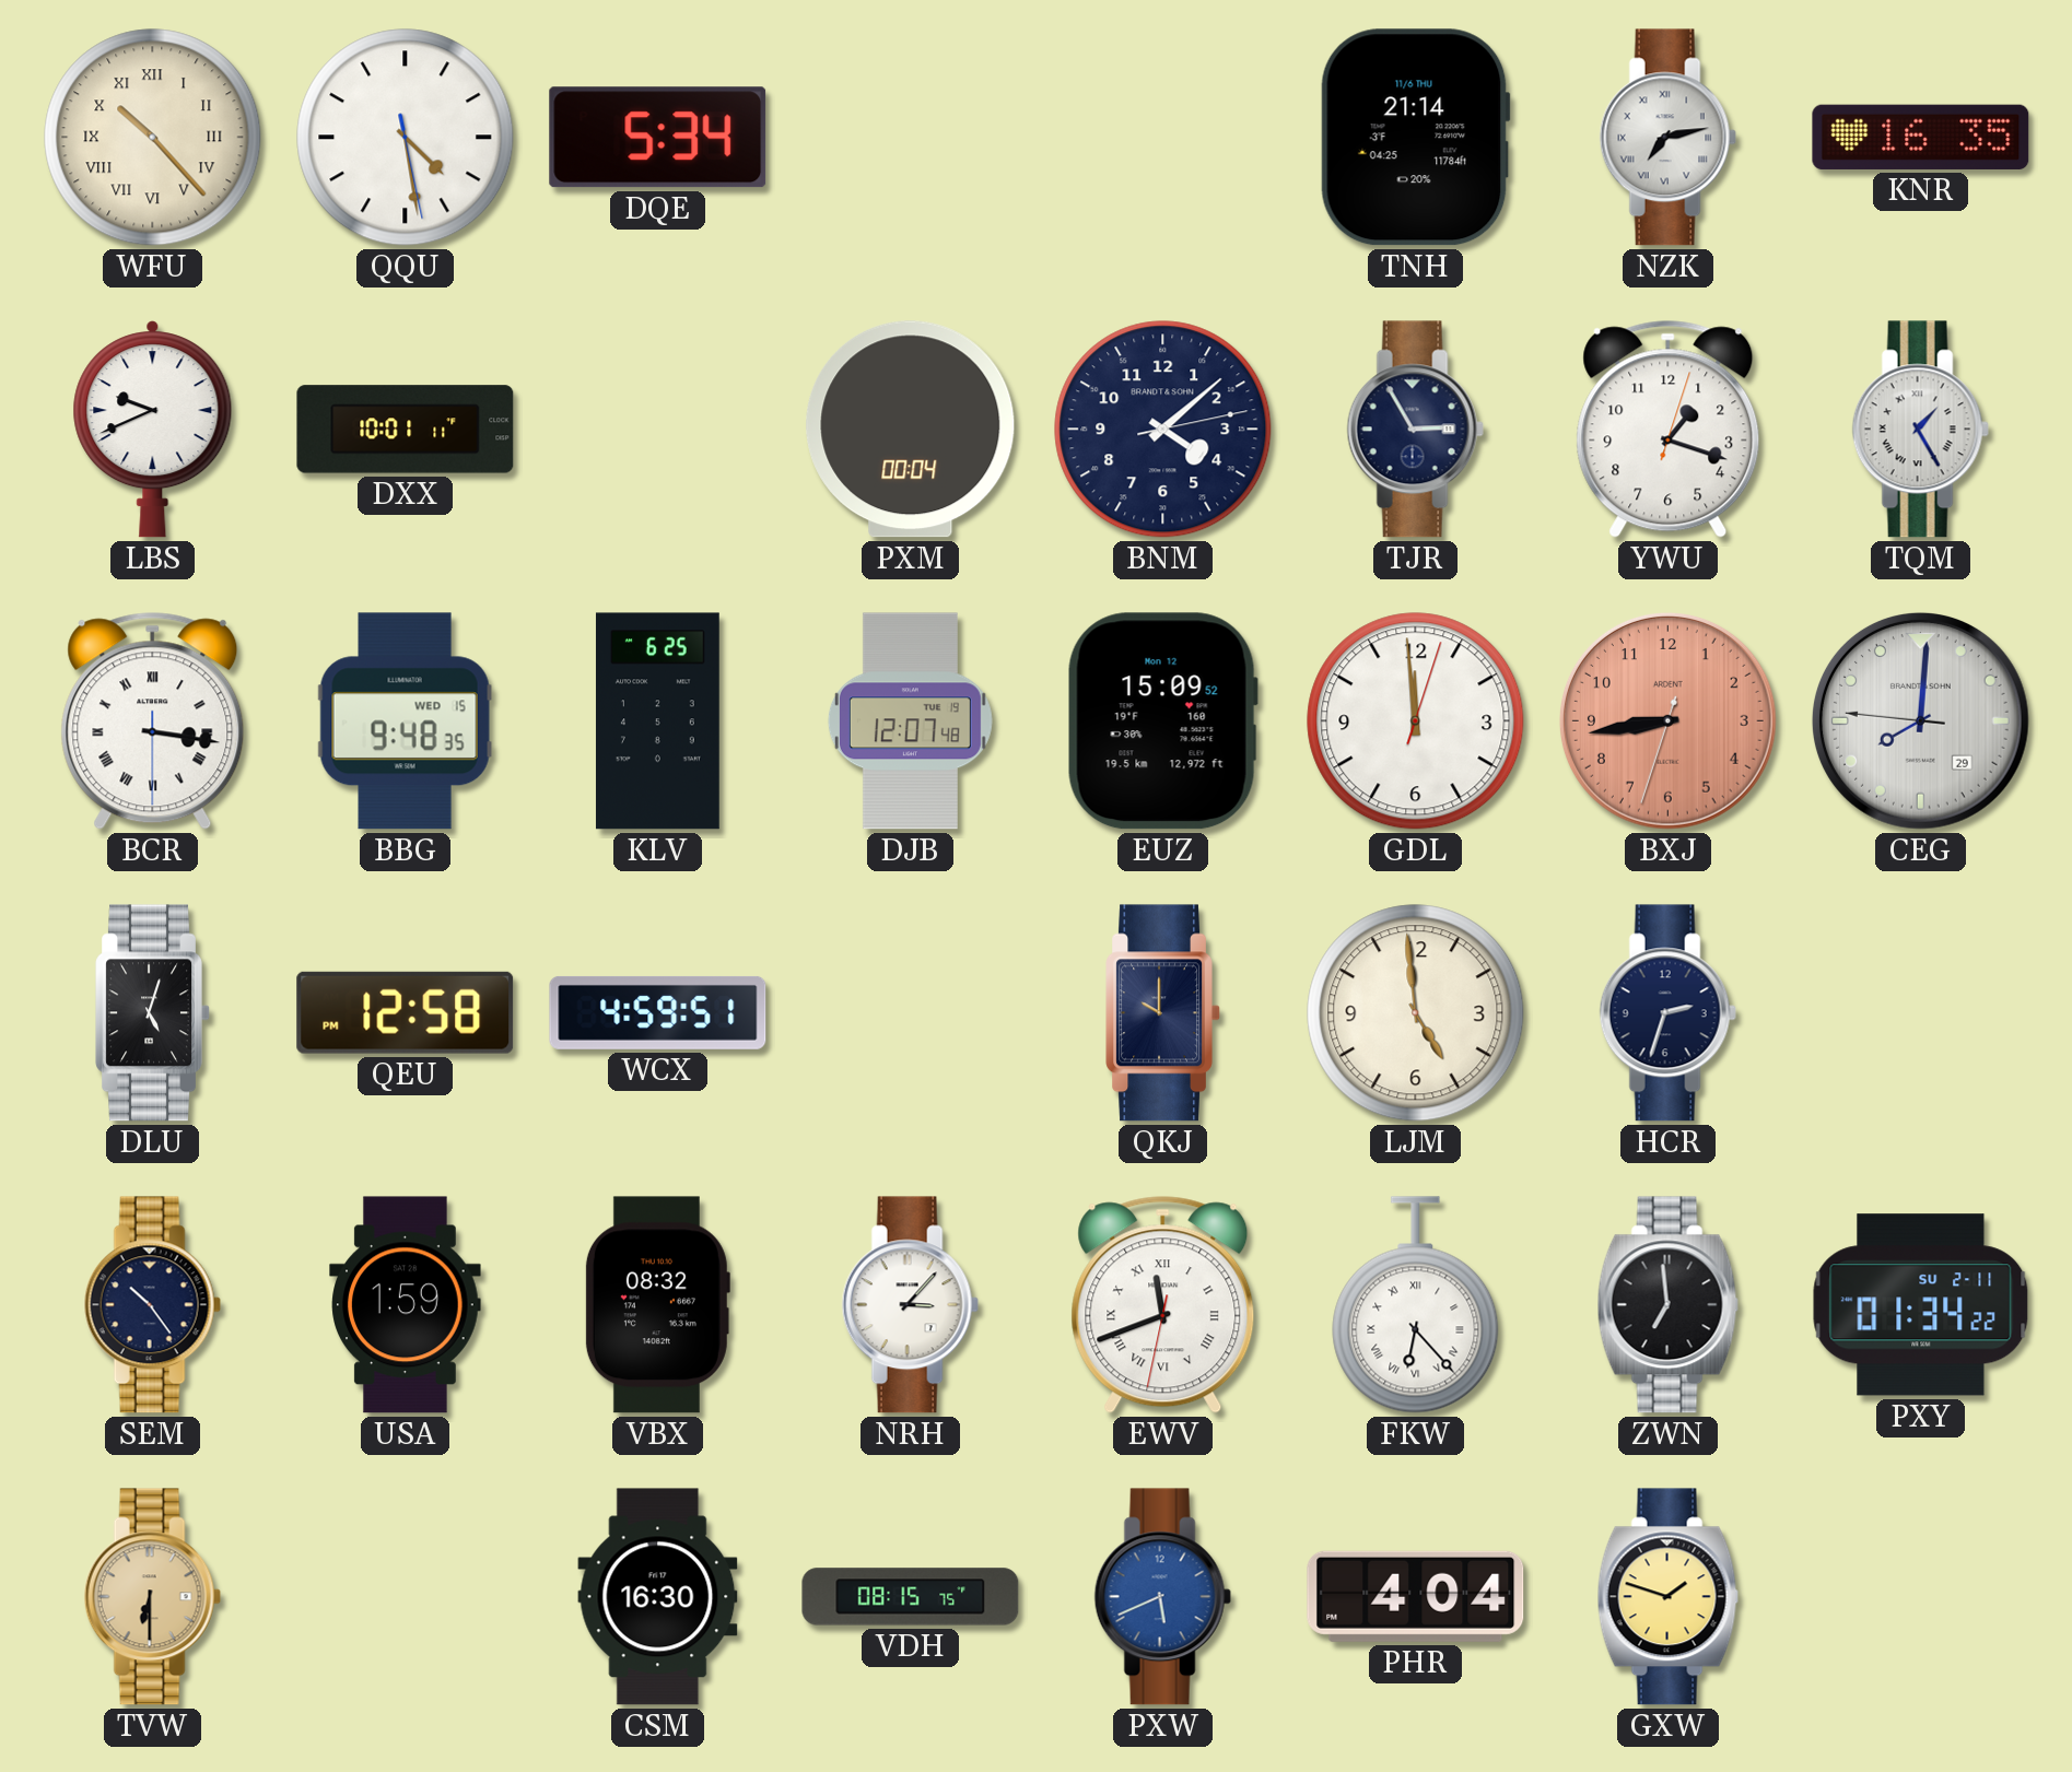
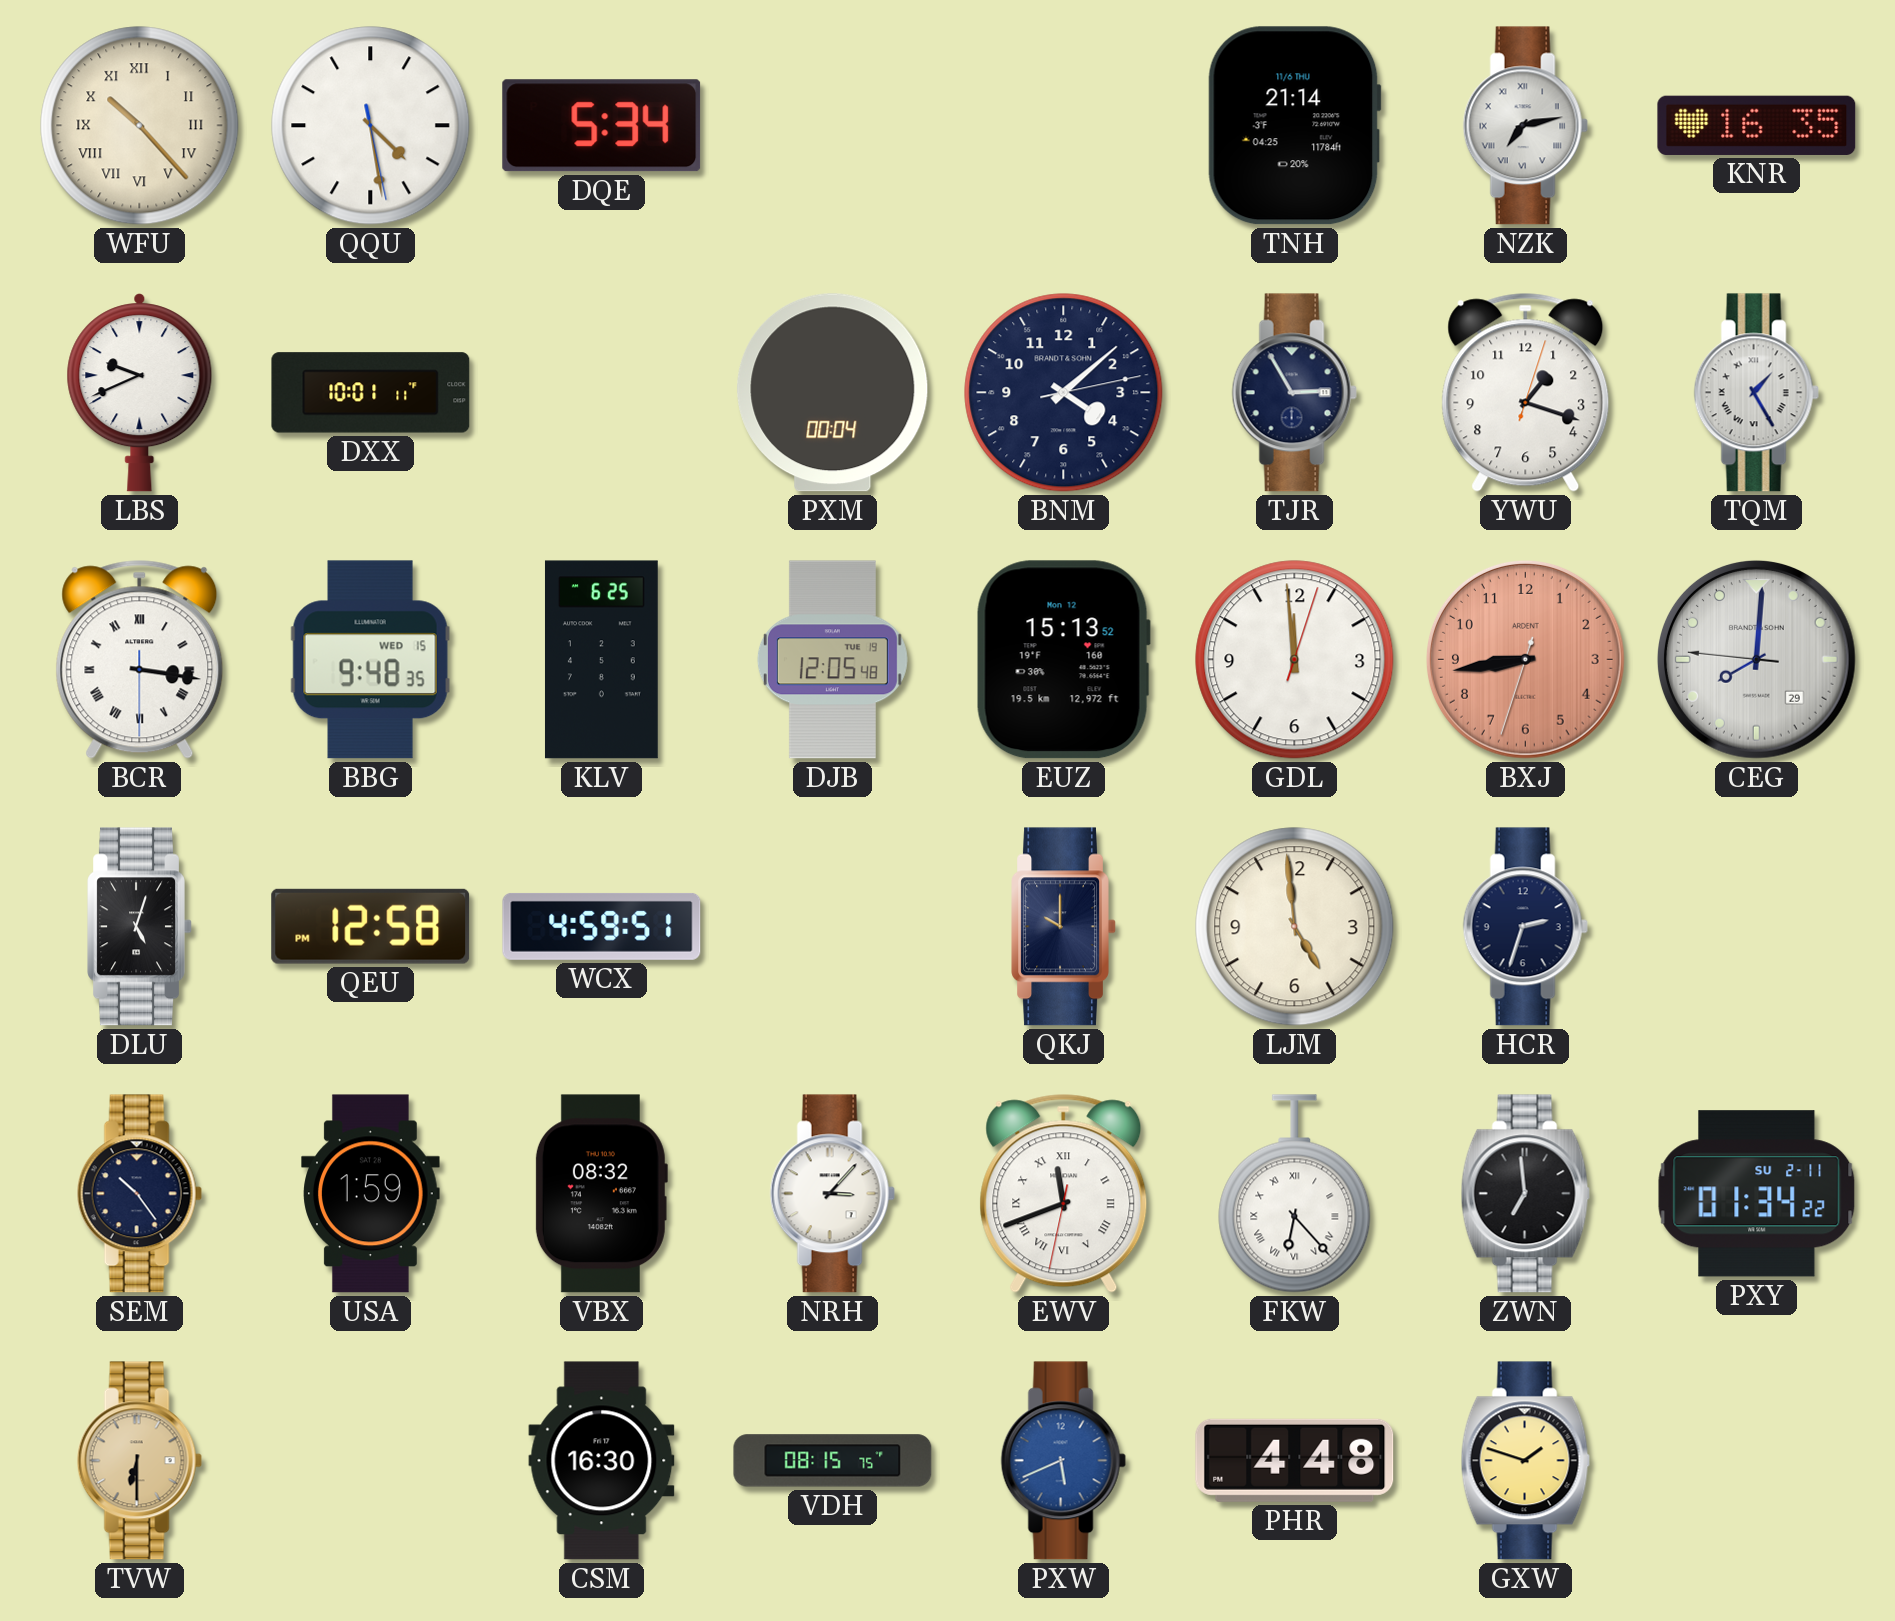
DJB: 12:07 -> 12:05
EUZ: 15:09 -> 15:13
PHR: 4:04 -> 4:48
